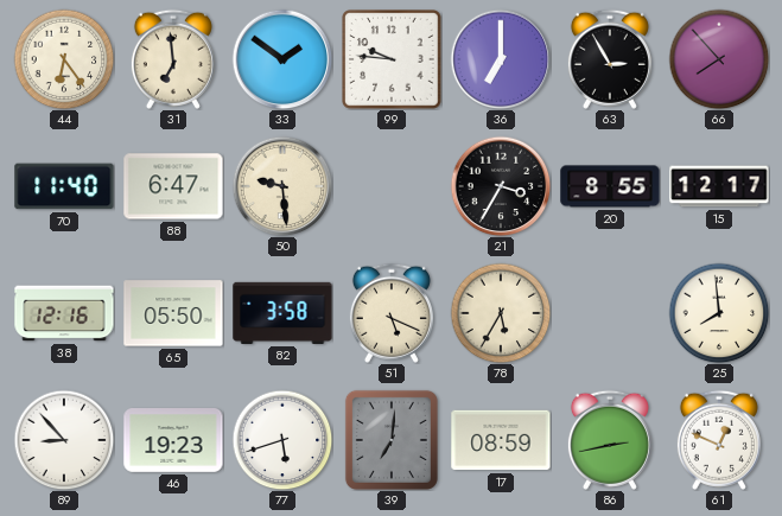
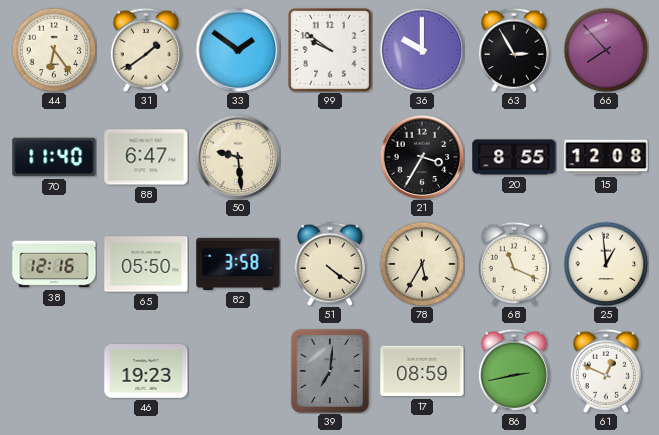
31: 6:59 -> 1:39
99: 9:46 -> 9:51
36: 7:00 -> 10:00
15: 12:17 -> 12:08
51: 5:19 -> 4:21
68: none -> 11:19
25: 7:59 -> 12:59
89: 8:53 -> none
77: 5:42 -> none
